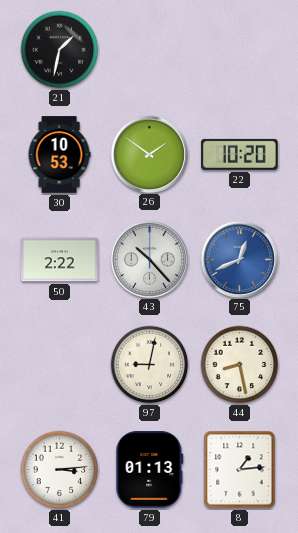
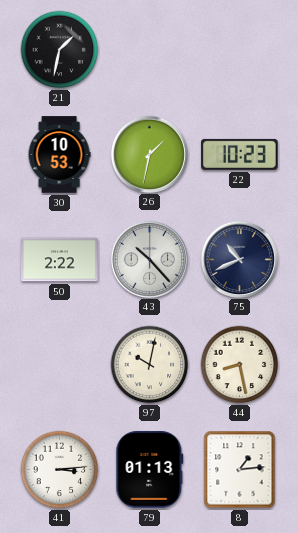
26: 1:51 -> 1:32
22: 10:20 -> 10:23
75: 12:41 -> 10:41
75 dial: blue -> navy
97: 9:02 -> 10:02
